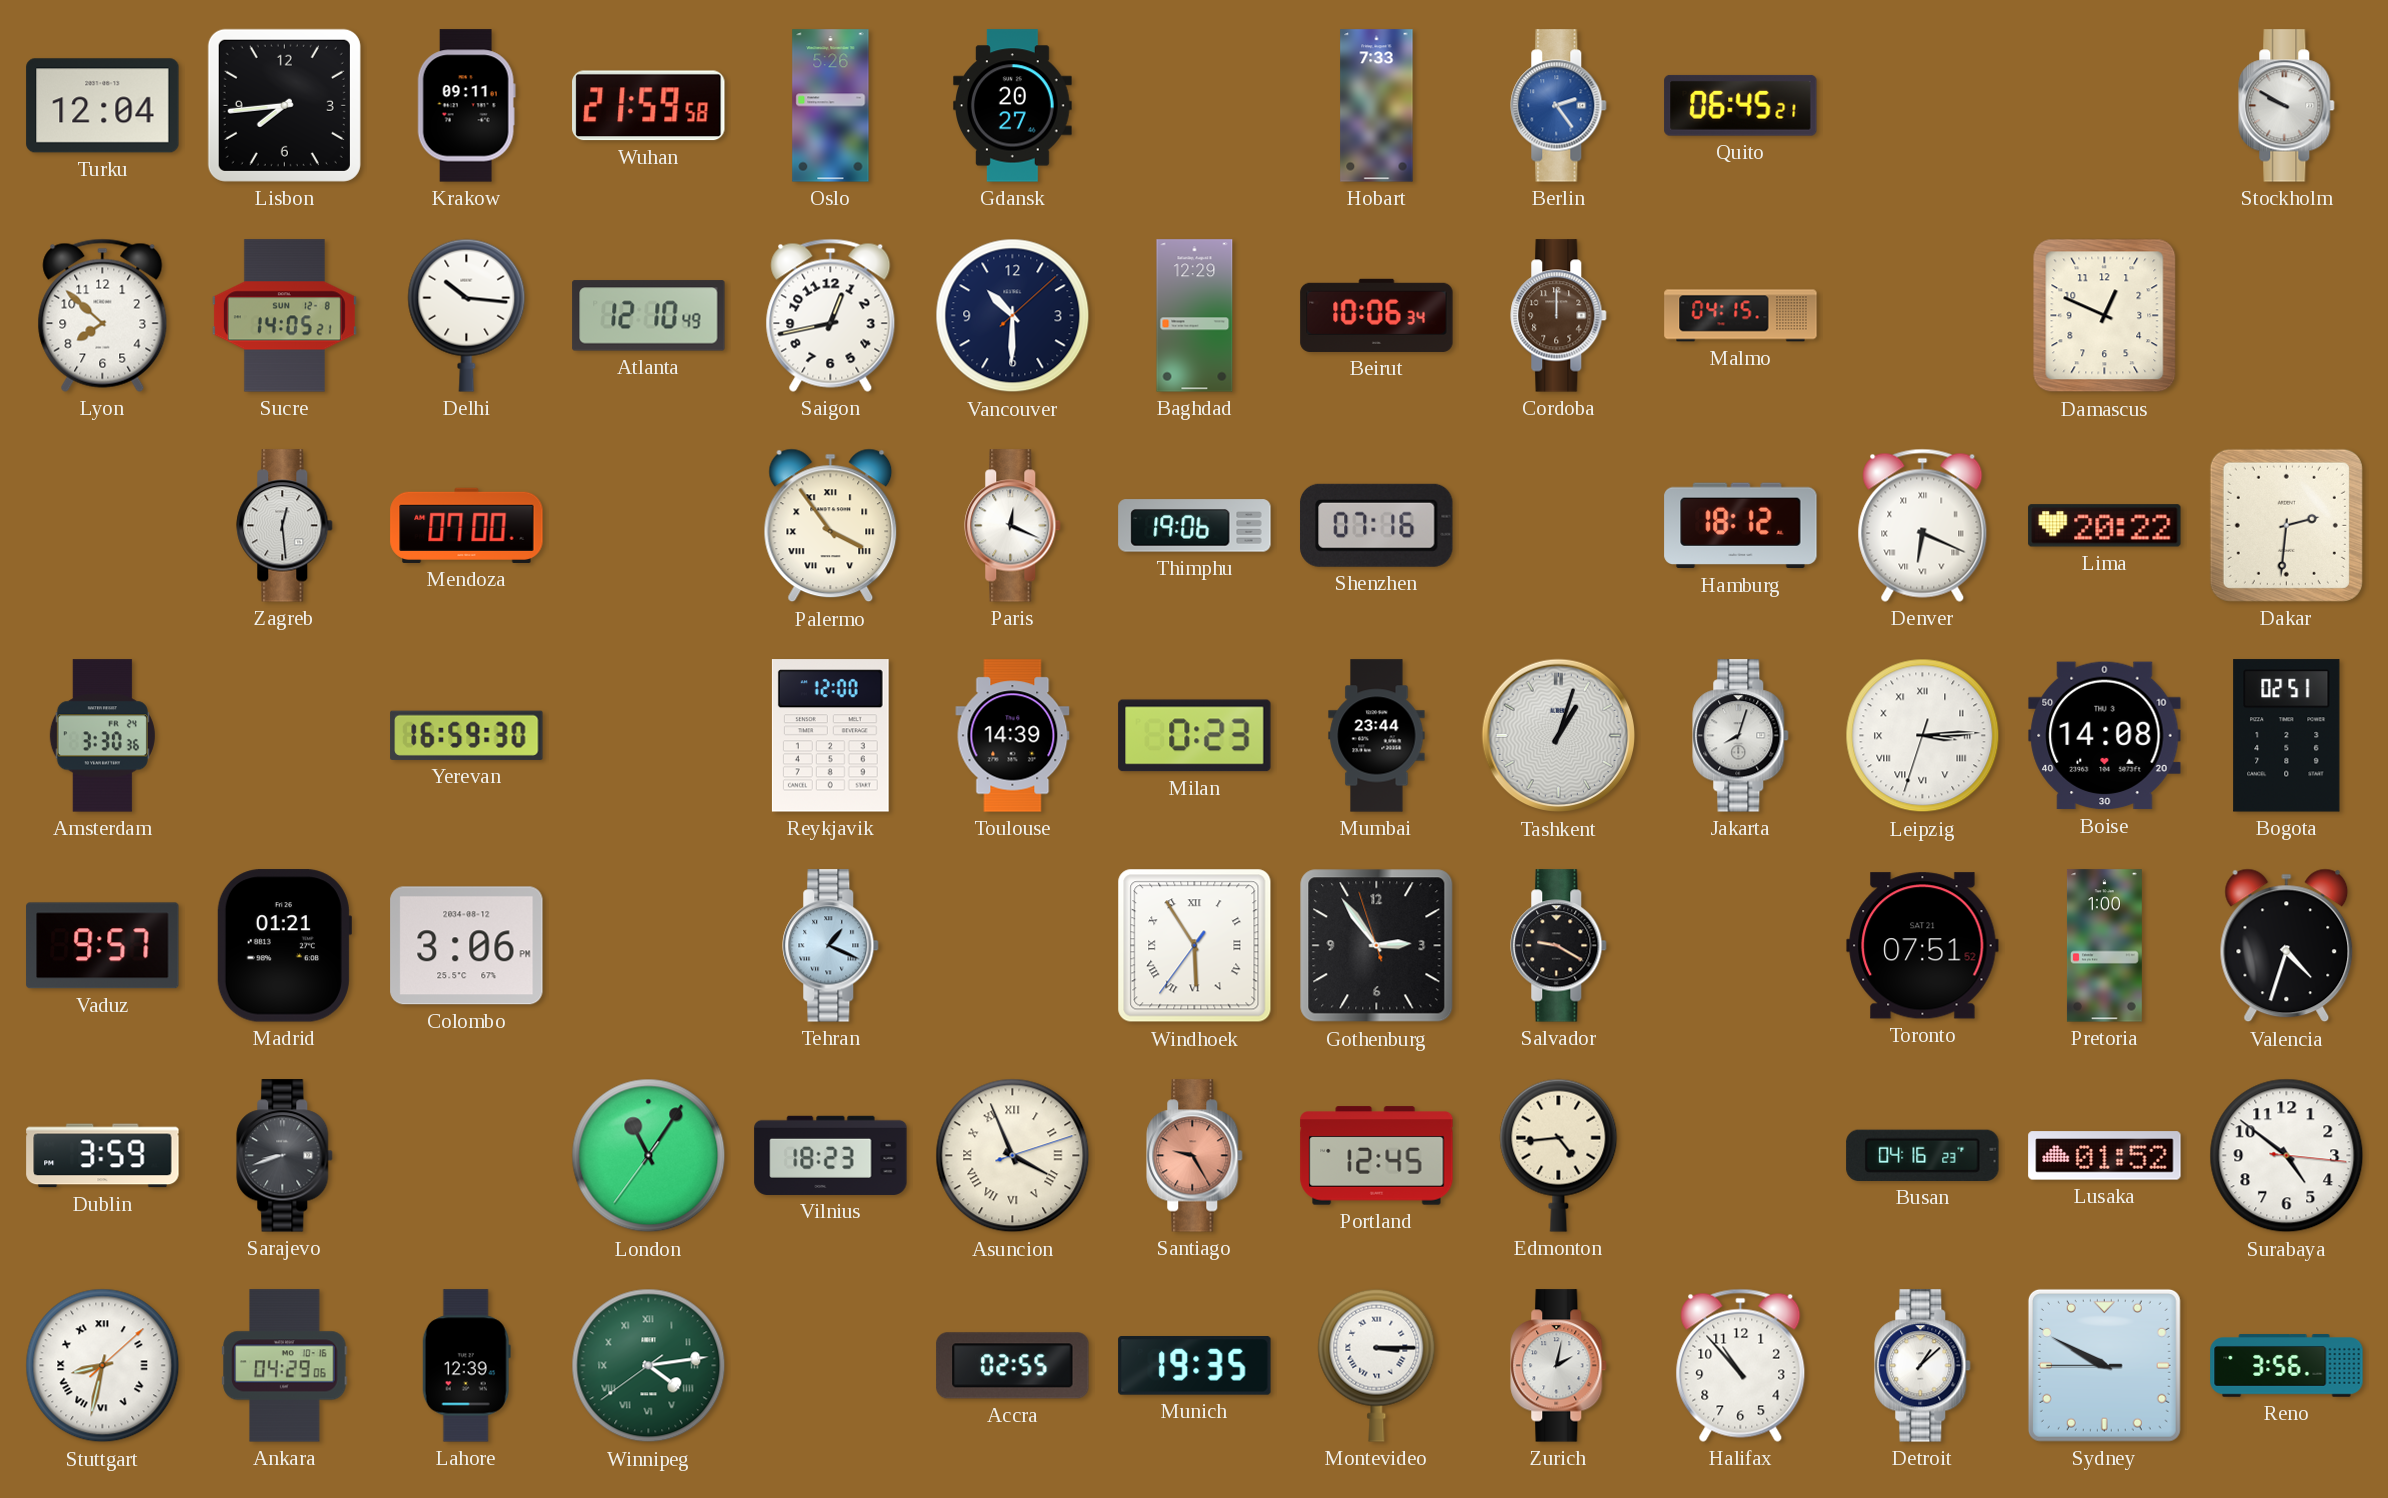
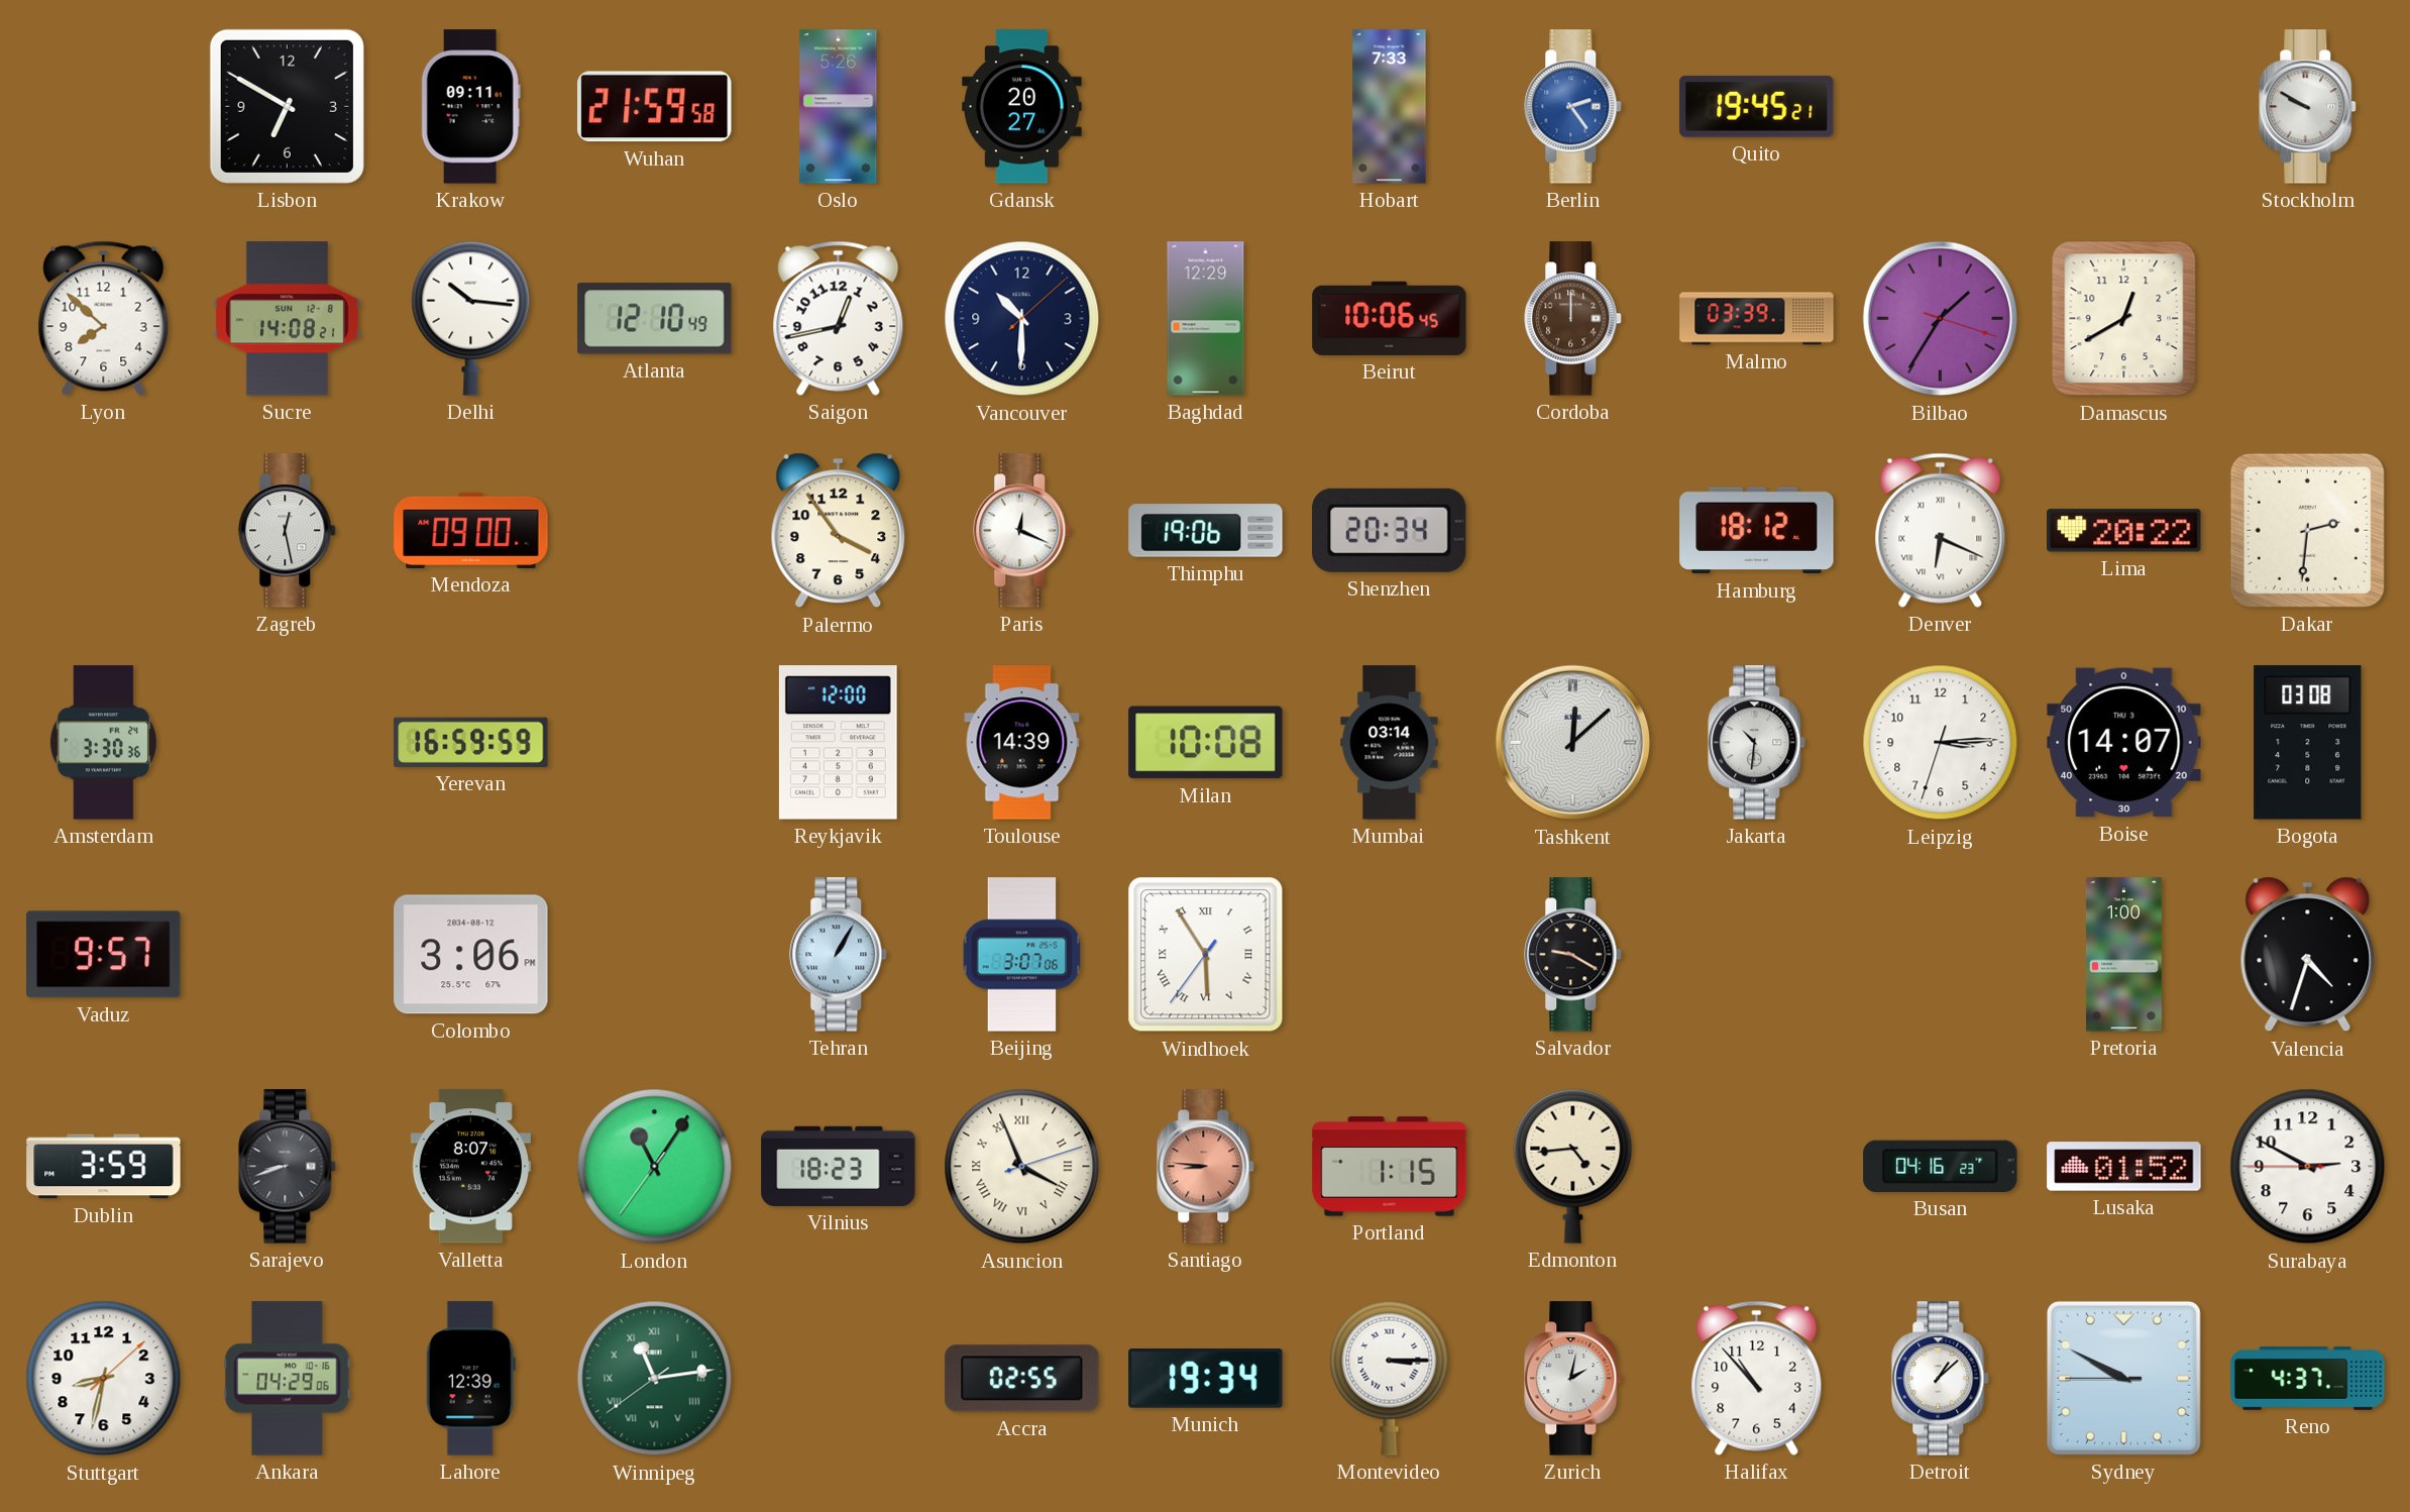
Turku: 12:04 -> none
Lisbon: 7:44 -> 6:50
Quito: 06:45 -> 19:45
Sucre: 14:05 -> 14:08
Beirut: 10:06:34 -> 10:06:45
Malmo: 04:15 -> 03:39
Bilbao: none -> 1:35
Damascus: 12:49 -> 12:40
Zagreb: 12:29 -> 12:28
Mendoza: 07:00 -> 09:00
Palermo numerals: Roman -> Arabic
Shenzhen: 07:16 -> 20:34
Yerevan: 16:59:30 -> 16:59:59
Milan: 0:23 -> 10:08
Mumbai: 23:44 -> 03:14
Tashkent: 1:03 -> 12:08
Jakarta: 8:03 -> 10:31
Leipzig numerals: Roman -> Arabic
Boise: 14:08 -> 14:07
Bogota: 02:51 -> 03:08
Madrid: 01:21 -> none
Tehran: 1:19 -> 1:05
Beijing: none -> 3:07
Gothenburg: 2:53 -> none
Toronto: 07:51 -> none
Valletta: none -> 8:07
Santiago: 9:25 -> 8:46
Portland: 12:45 -> 1:15
Surabaya: 4:51 -> 2:49
Stuttgart numerals: Roman -> Arabic
Winnipeg: 4:13 -> 11:13
Munich: 19:35 -> 19:34
Reno: 3:56 -> 4:37
